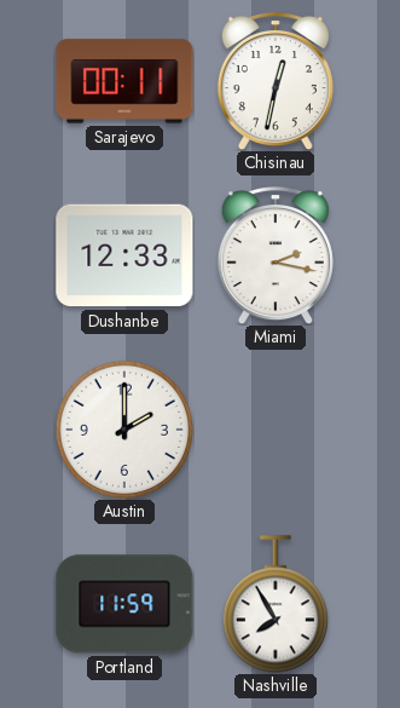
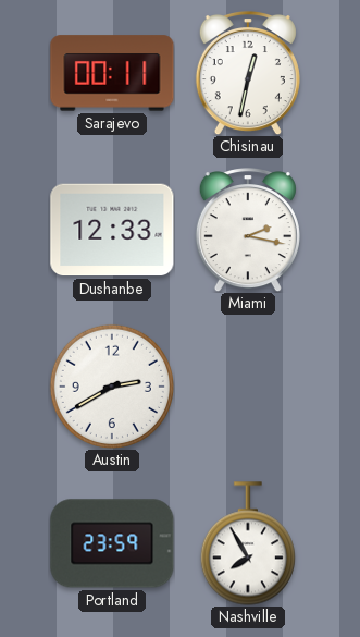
Austin: 2:00 -> 2:40
Portland: 11:59 -> 23:59
